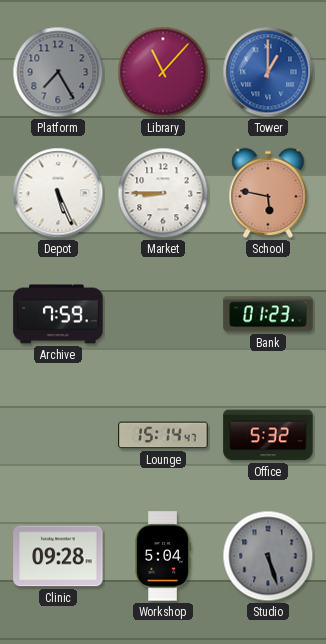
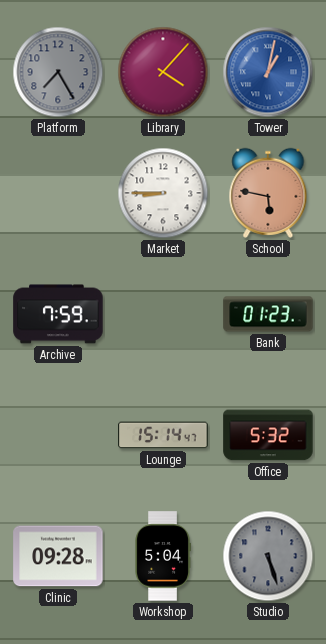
Library: 11:07 -> 4:07
Tower: 1:00 -> 1:02
Depot: 5:26 -> none
